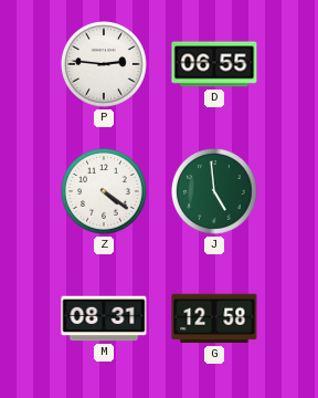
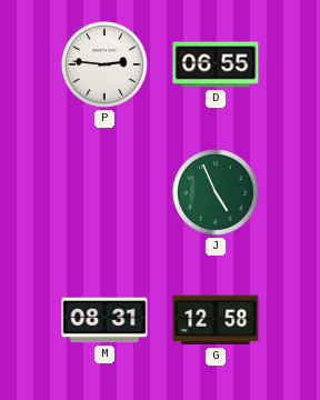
Z: 4:21 -> none
J: 4:59 -> 4:56
